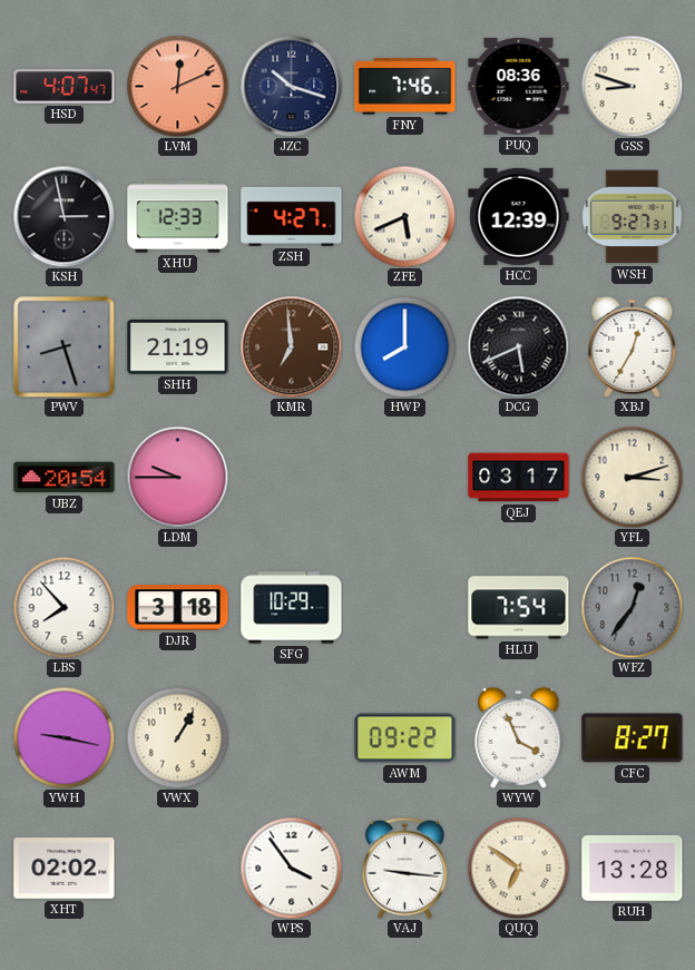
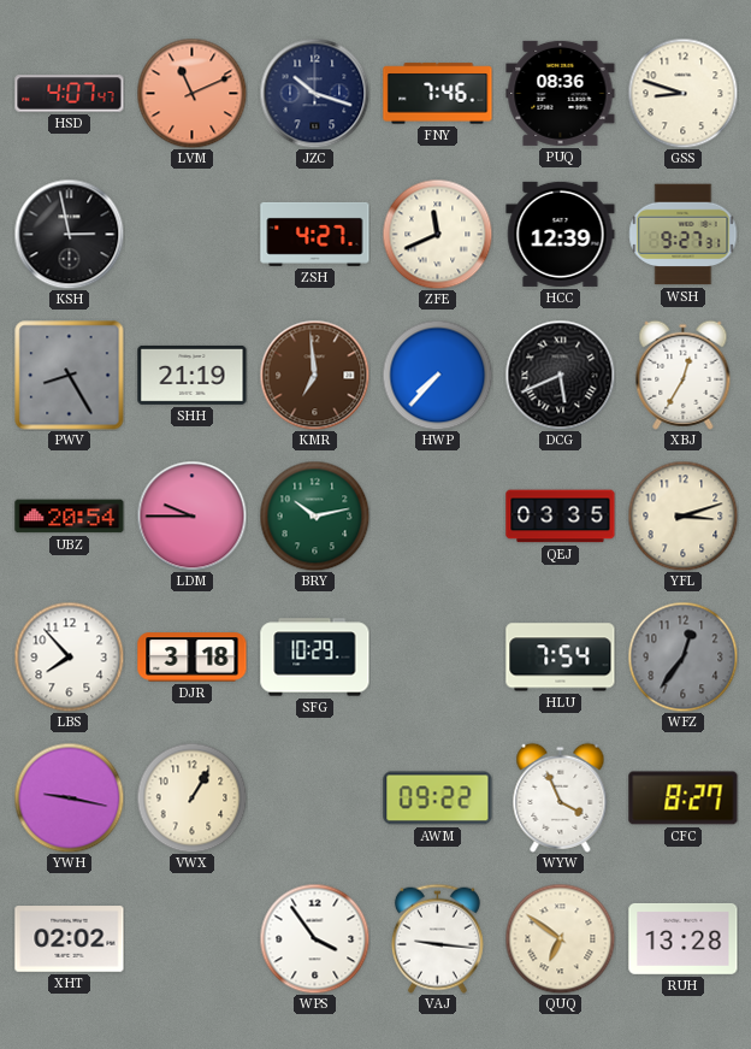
LVM: 12:11 -> 11:11
XHU: 12:33 -> none
ZFE: 5:41 -> 11:41
PWV: 8:27 -> 8:25
HWP: 8:00 -> 7:37
BRY: none -> 10:13
QEJ: 03:17 -> 03:35
